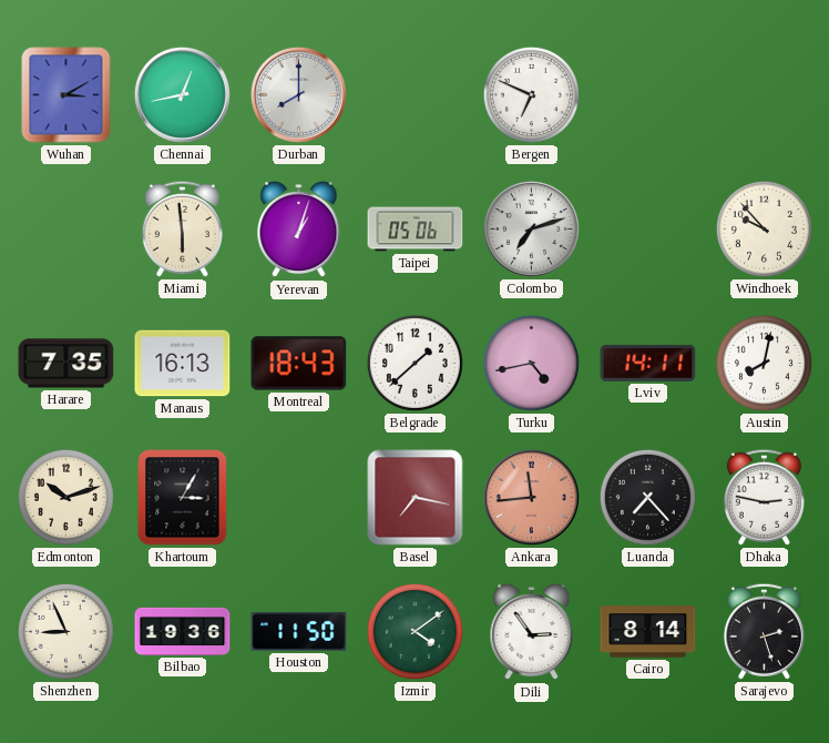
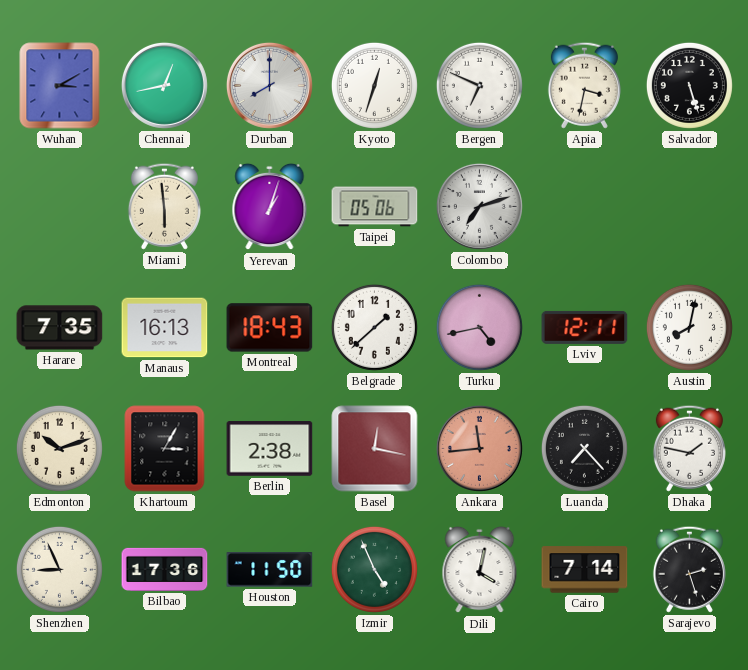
Kyoto: none -> 12:33
Apia: none -> 3:32
Salvador: none -> 5:27
Windhoek: 9:53 -> none
Lviv: 14:11 -> 12:11
Berlin: none -> 2:38
Basel: 7:17 -> 12:17
Dhaka: 2:47 -> 1:47
Bilbao: 19:36 -> 17:36
Izmir: 4:09 -> 4:56
Dili: 2:54 -> 4:02
Cairo: 8:14 -> 7:14
